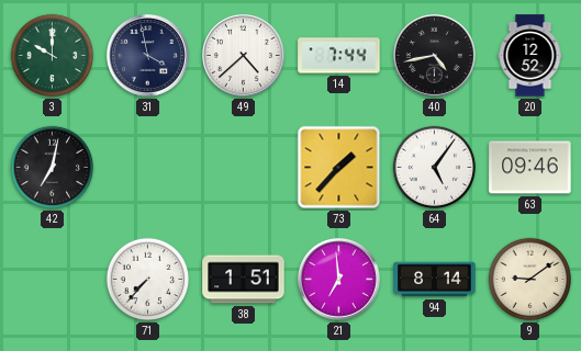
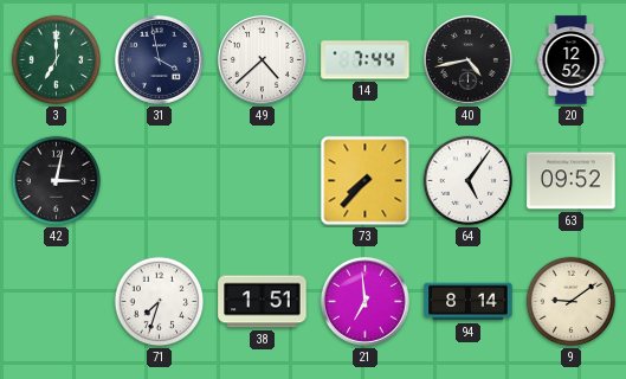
3: 10:00 -> 7:00
42: 7:02 -> 3:02
73: 1:37 -> 7:37
63: 09:46 -> 09:52
71: 7:37 -> 7:33
